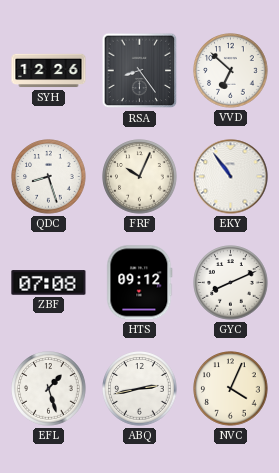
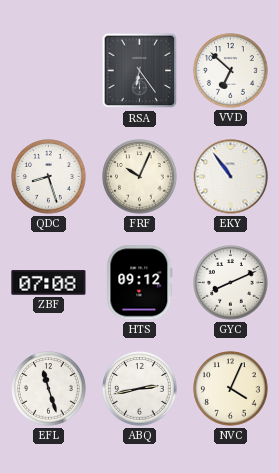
SYH: 12:26 -> none
RSA: 8:24 -> 6:24
EFL: 1:27 -> 11:27
